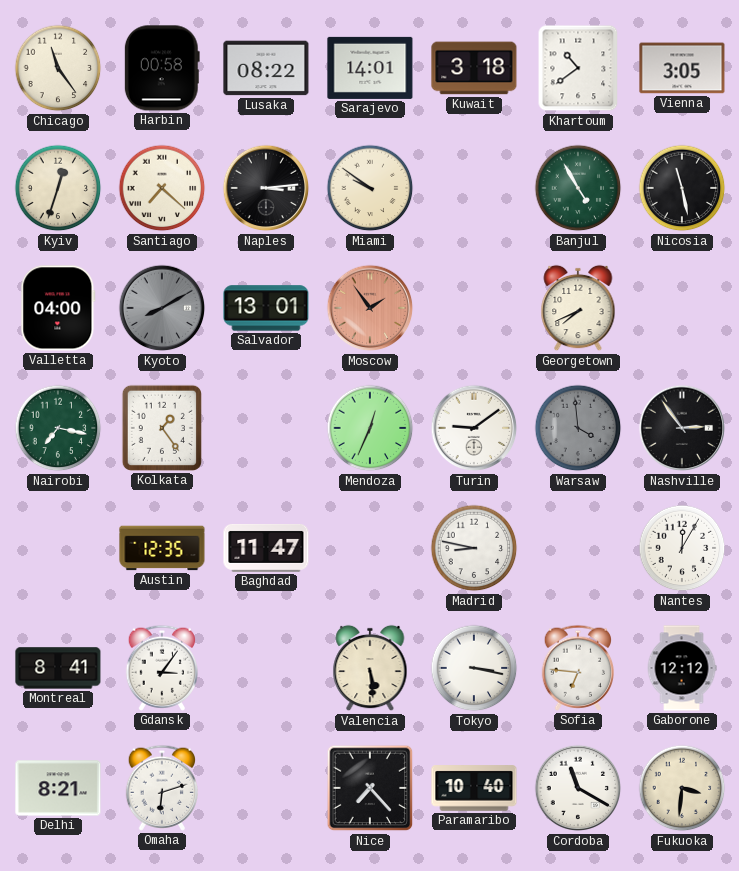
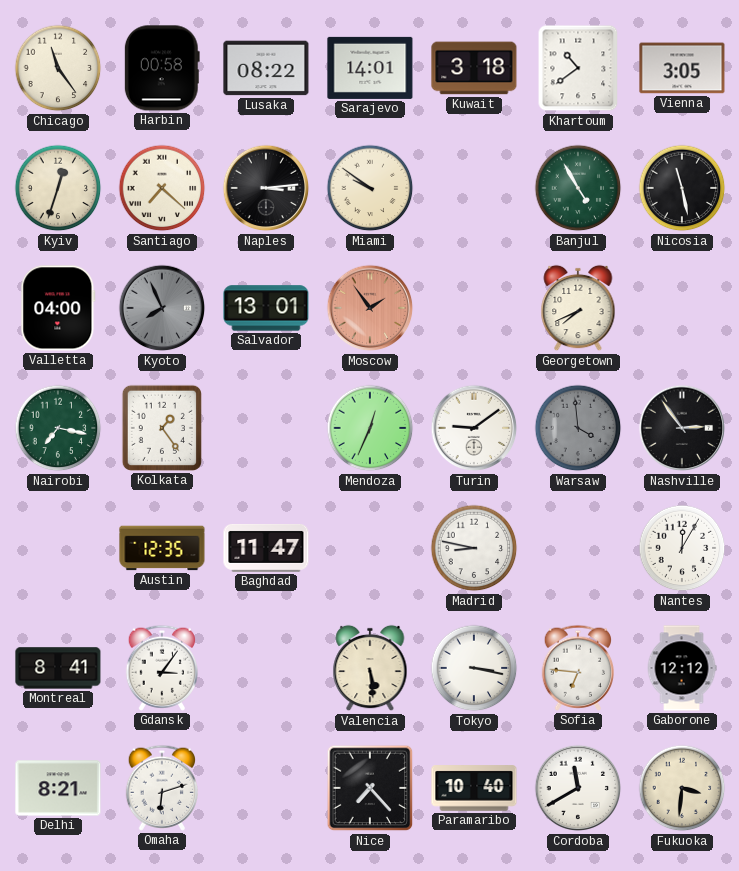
Kyoto: 8:10 -> 7:56
Cordoba: 11:20 -> 11:40
